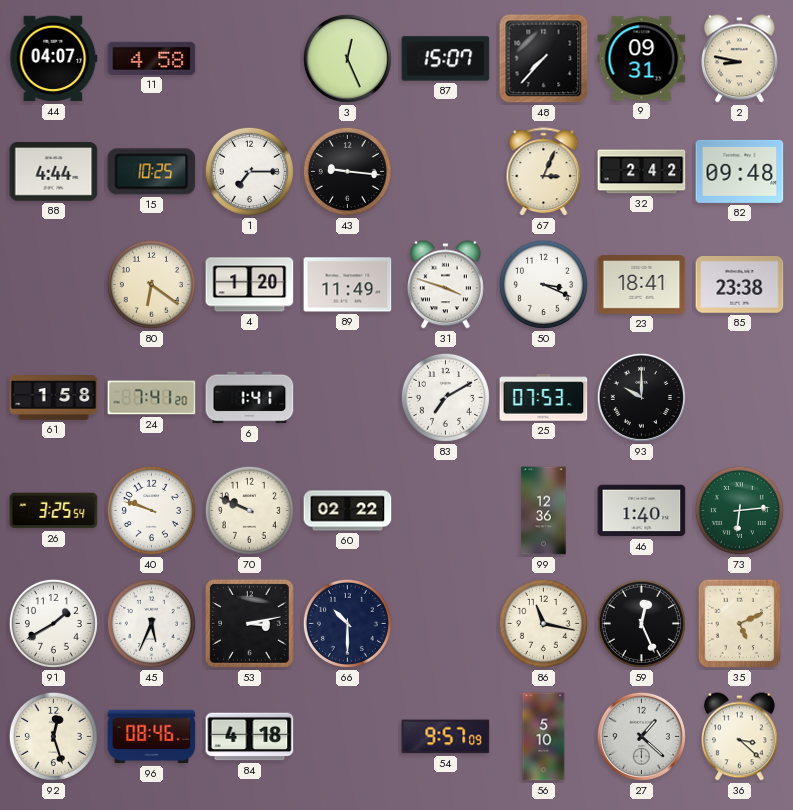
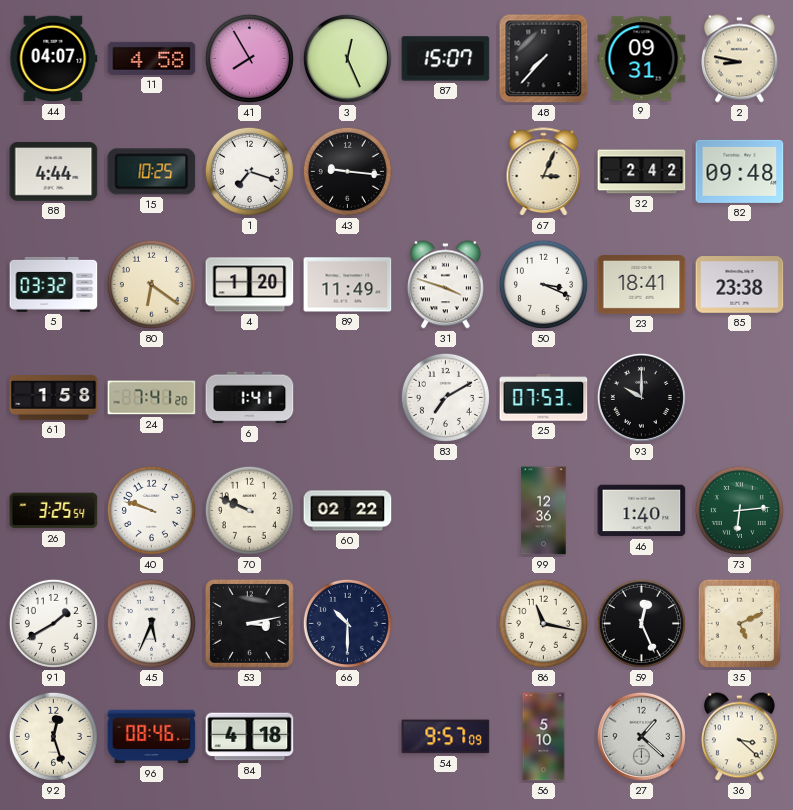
41: none -> 7:55
1: 7:15 -> 7:18
5: none -> 03:32
